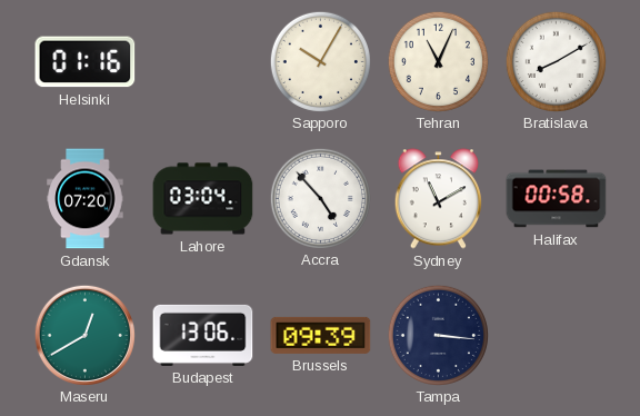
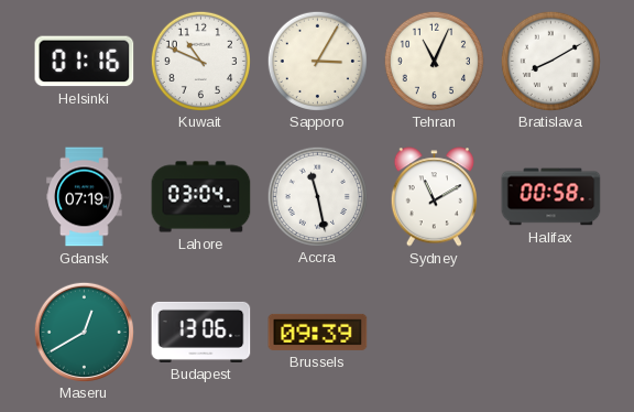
Kuwait: none -> 10:49
Sapporo: 10:05 -> 3:05
Gdansk: 07:20 -> 07:19
Accra: 4:53 -> 11:28
Tampa: 3:16 -> none
